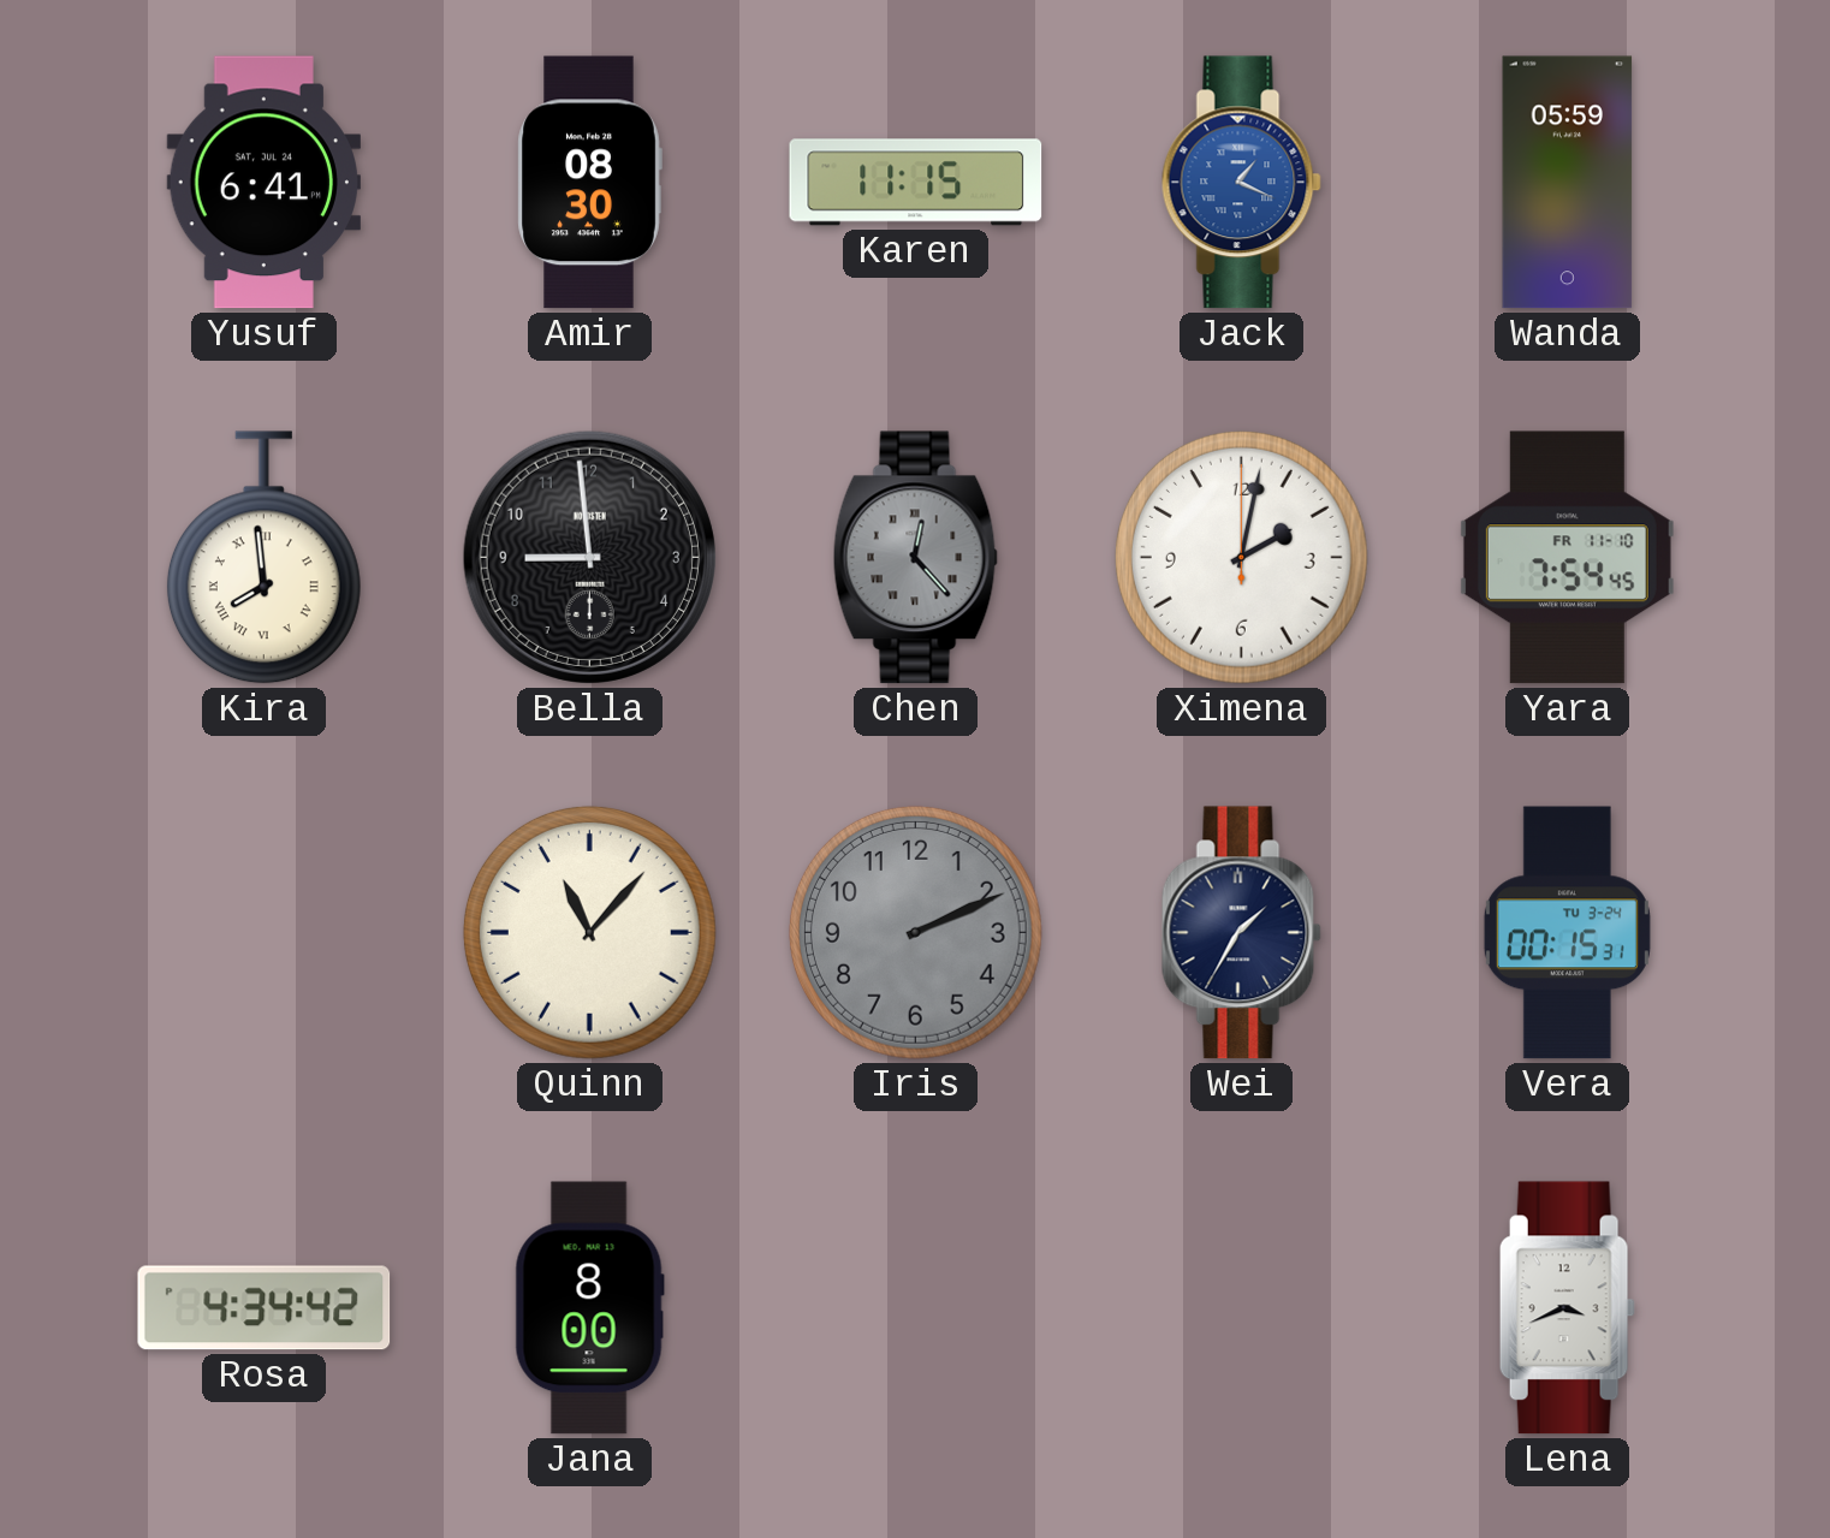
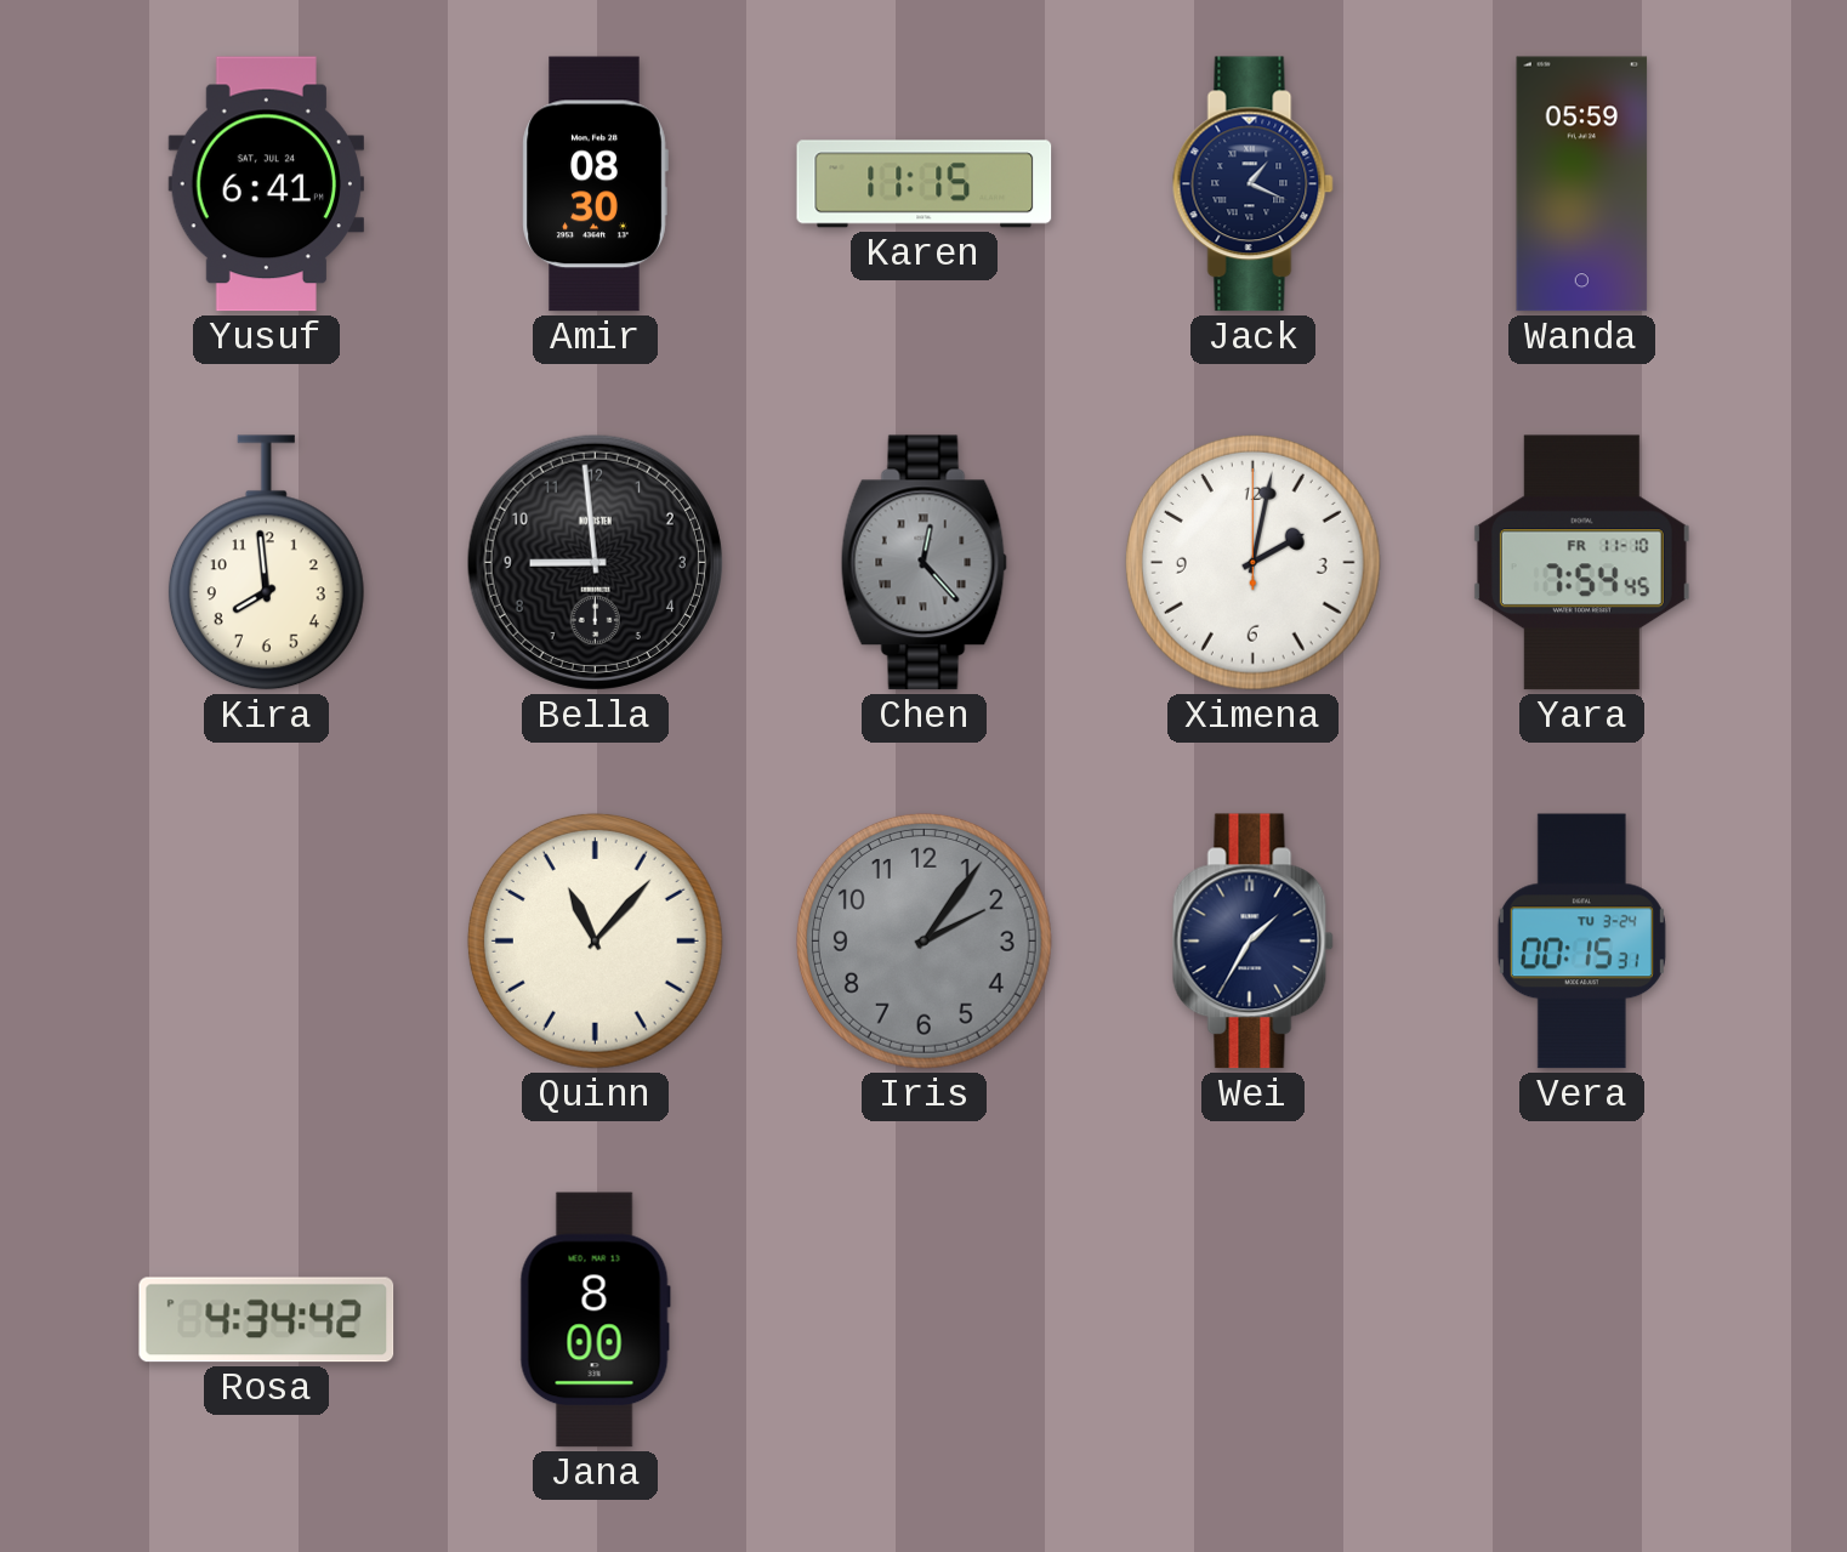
Jack dial: blue -> navy
Kira numerals: Roman -> Arabic
Iris: 2:11 -> 2:06
Lena: 3:41 -> none
